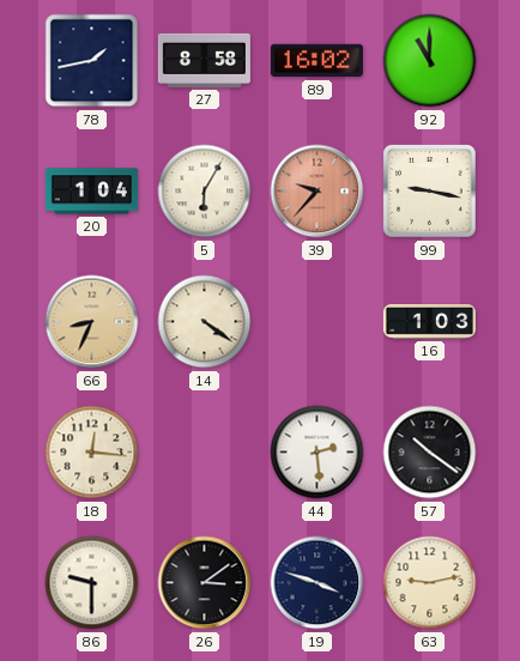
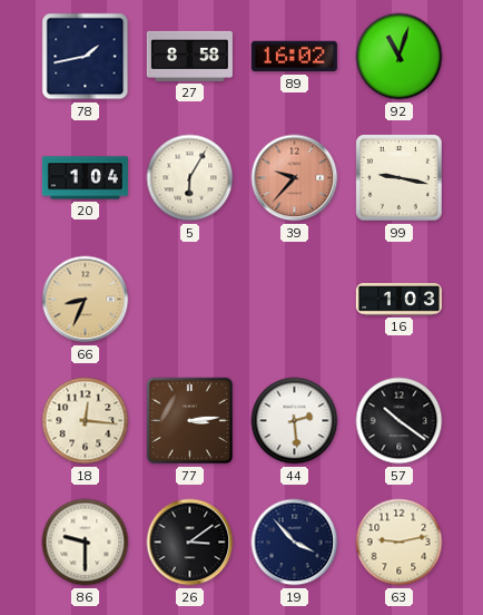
92: 11:00 -> 11:03
14: 4:21 -> none
77: none -> 3:14
19: 3:48 -> 3:53
